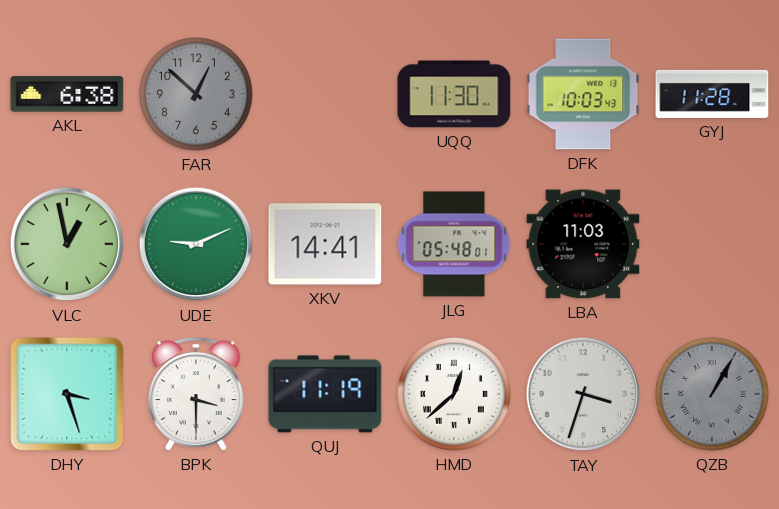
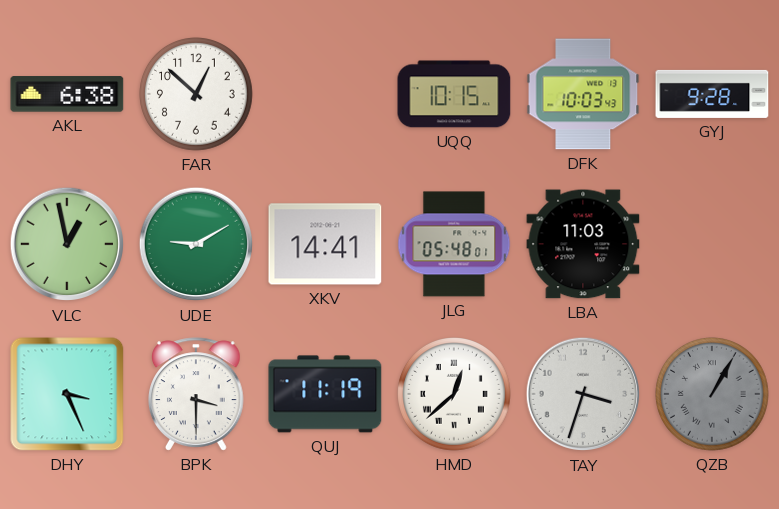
FAR dial: grey -> white
UQQ: 11:30 -> 10:15
GYJ: 11:28 -> 9:28
UDE: 9:11 -> 9:10
DHY: 3:27 -> 3:26
